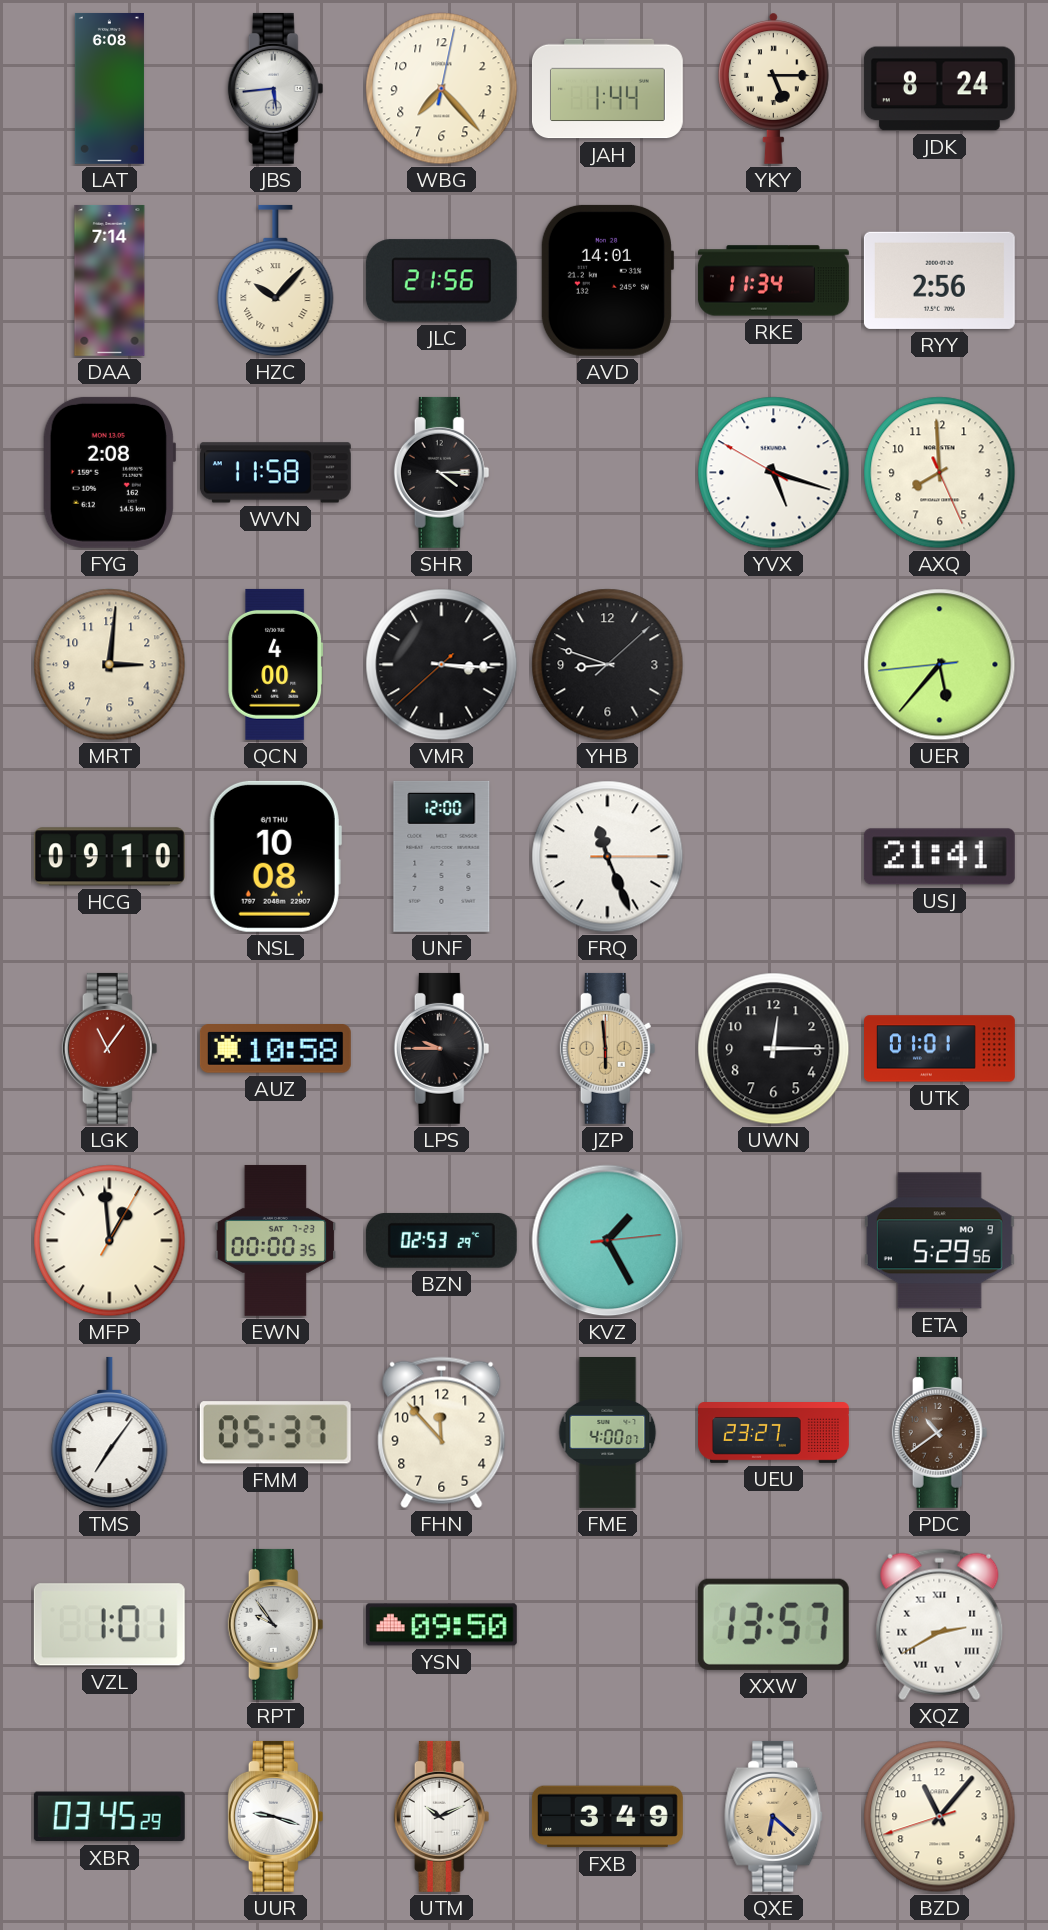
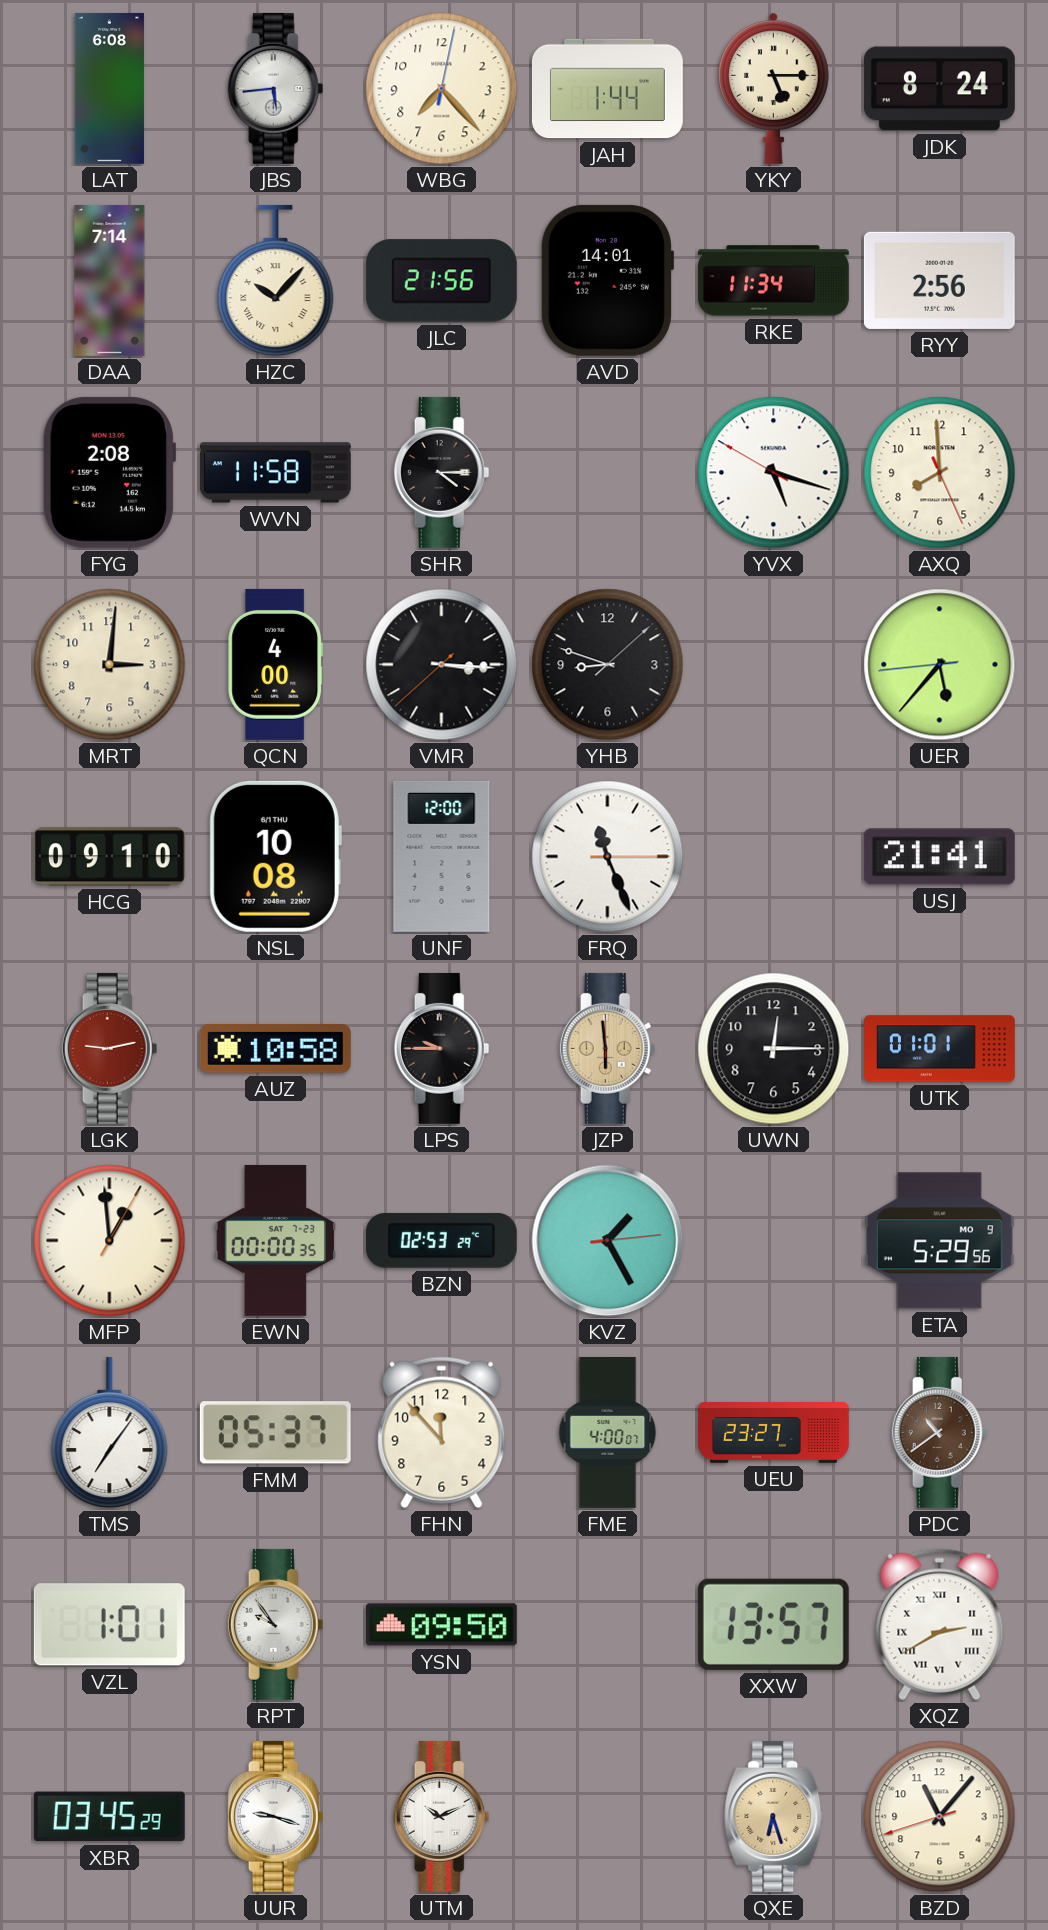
LGK: 11:06 -> 9:13
FXB: 3:49 -> none
QXE: 6:22 -> 6:27
